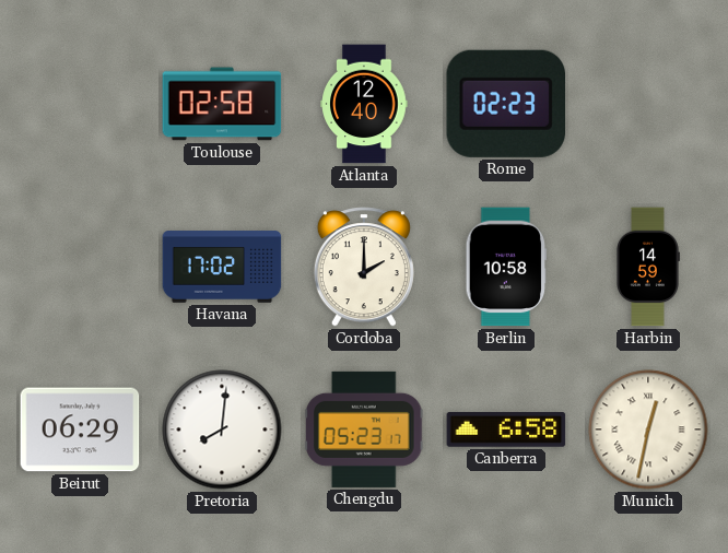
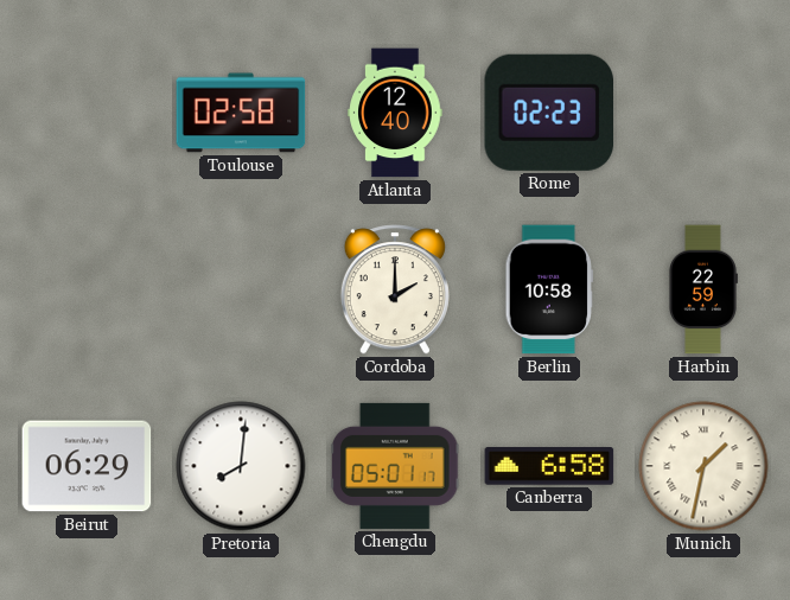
Havana: 17:02 -> none
Harbin: 14:59 -> 22:59
Chengdu: 05:23 -> 05:01
Munich: 12:32 -> 1:32
